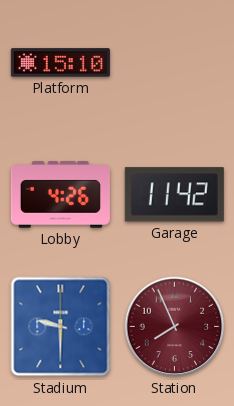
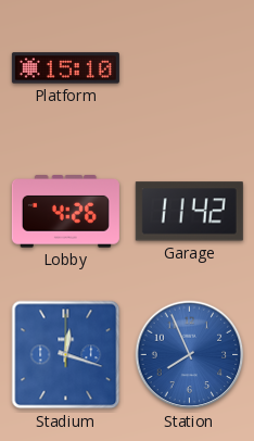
Stadium: 9:30 -> 12:18
Station dial: burgundy -> blue
